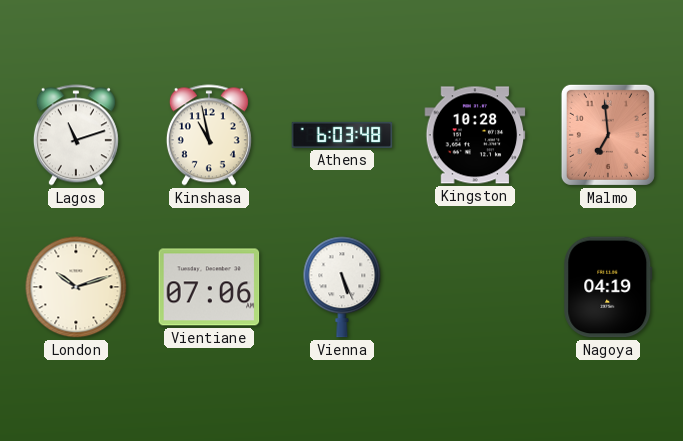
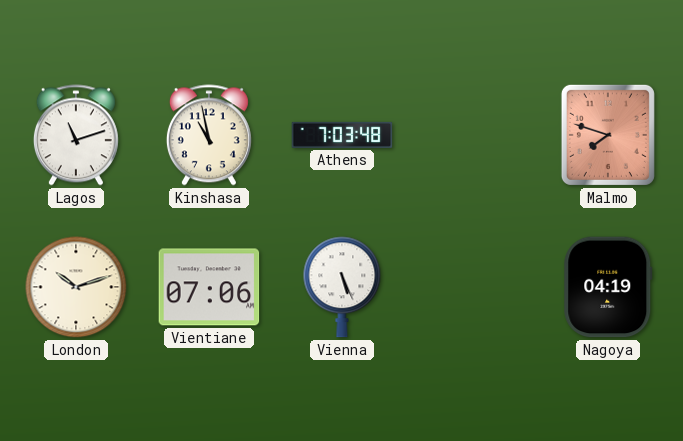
Athens: 6:03 -> 7:03
Kingston: 10:28 -> none
Malmo: 6:59 -> 7:48
